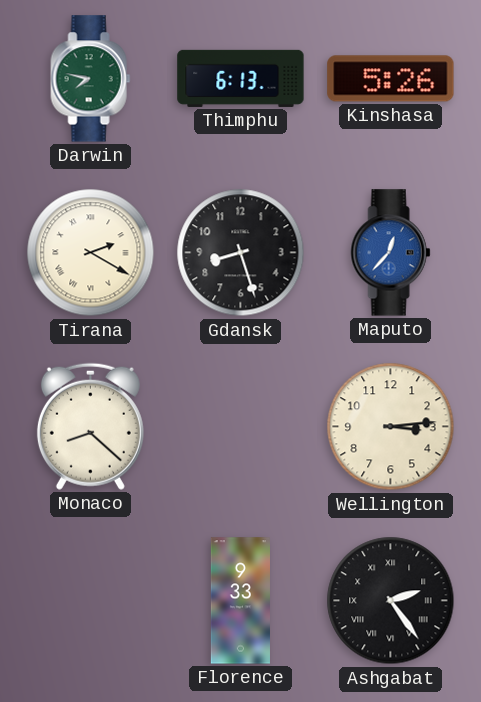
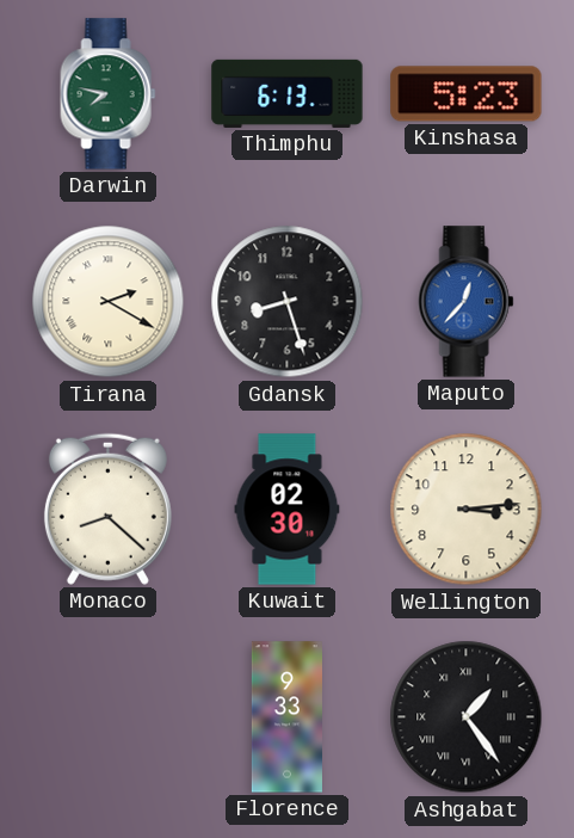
Kinshasa: 5:26 -> 5:23
Kuwait: none -> 02:30
Ashgabat: 2:24 -> 1:24
